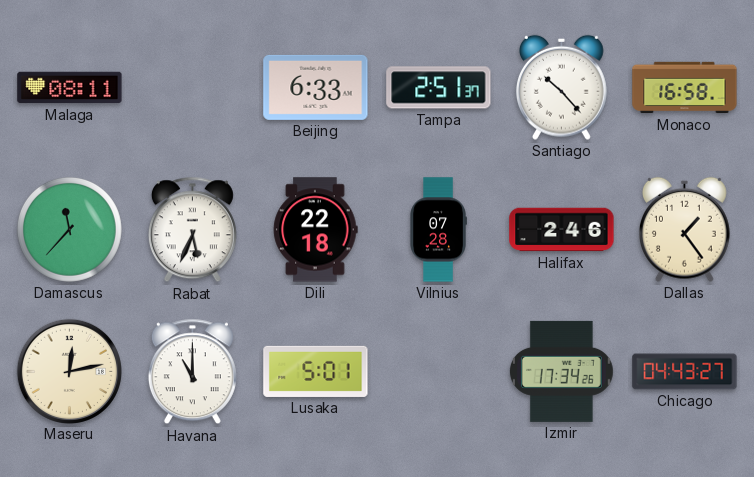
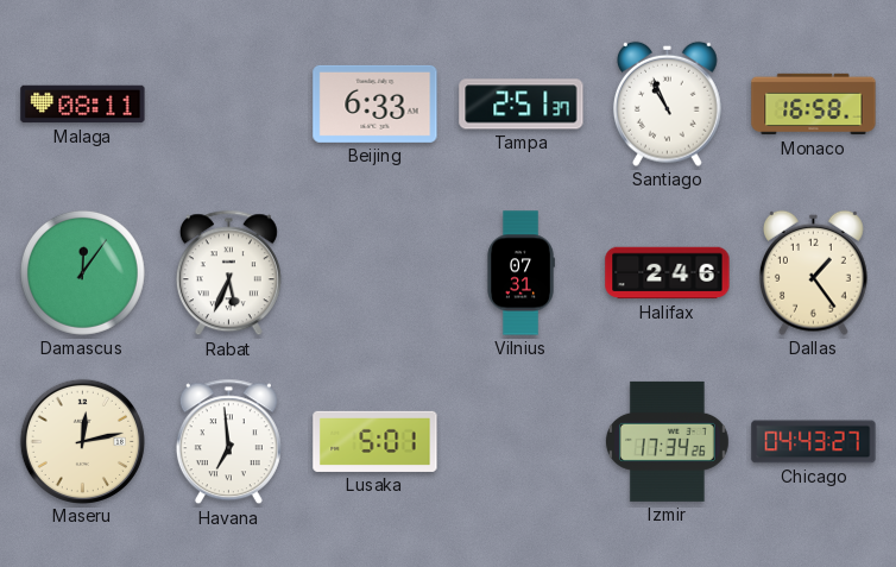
Santiago: 10:23 -> 10:56
Damascus: 11:37 -> 12:06
Dili: 22:18 -> none
Vilnius: 07:28 -> 07:31
Havana: 11:00 -> 6:59
